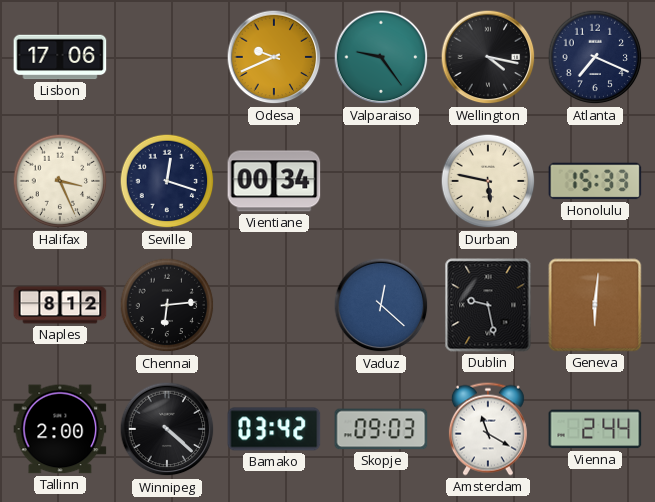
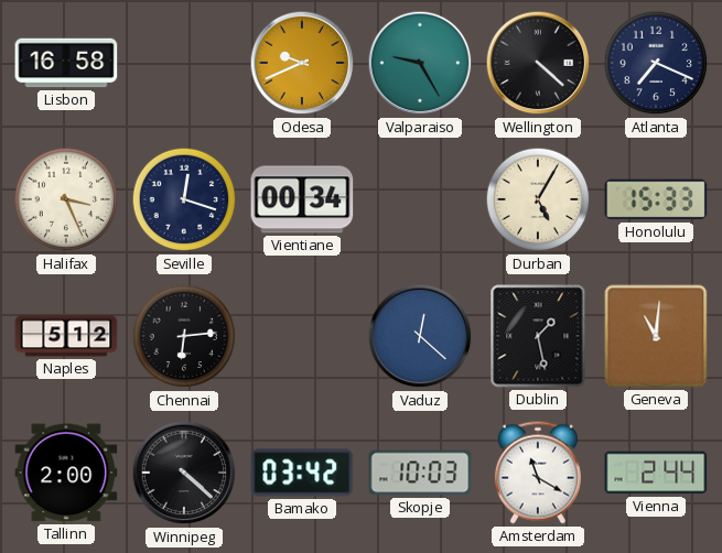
Lisbon: 17:06 -> 16:58
Valparaiso: 9:24 -> 9:25
Wellington: 4:17 -> 4:22
Durban: 5:47 -> 5:05
Naples: 8:12 -> 5:12
Dublin: 9:28 -> 1:28
Geneva: 6:01 -> 11:01
Skopje: 09:03 -> 10:03
